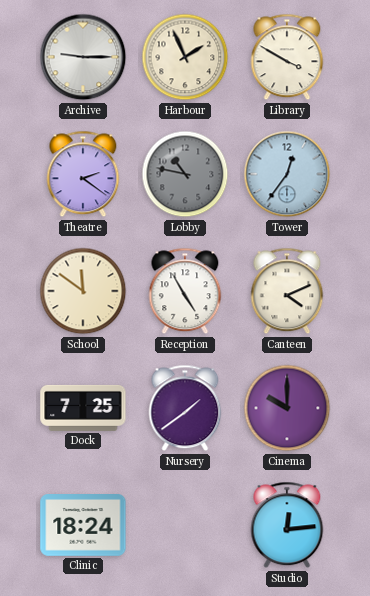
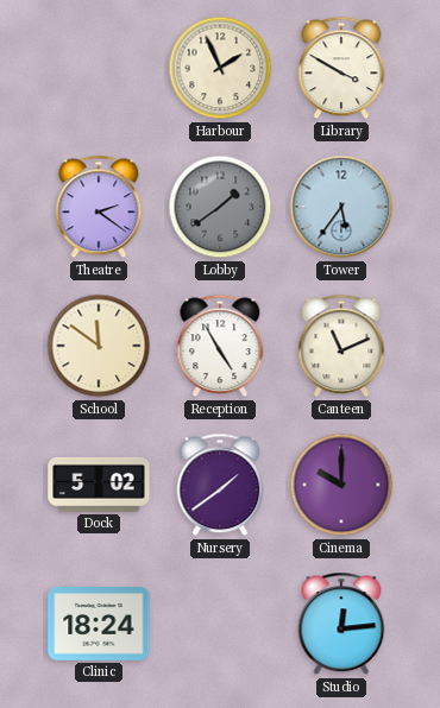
Archive: 9:15 -> none
Lobby: 10:47 -> 1:39
Tower: 12:36 -> 5:36
Canteen: 4:11 -> 11:11
Dock: 7:25 -> 5:02
